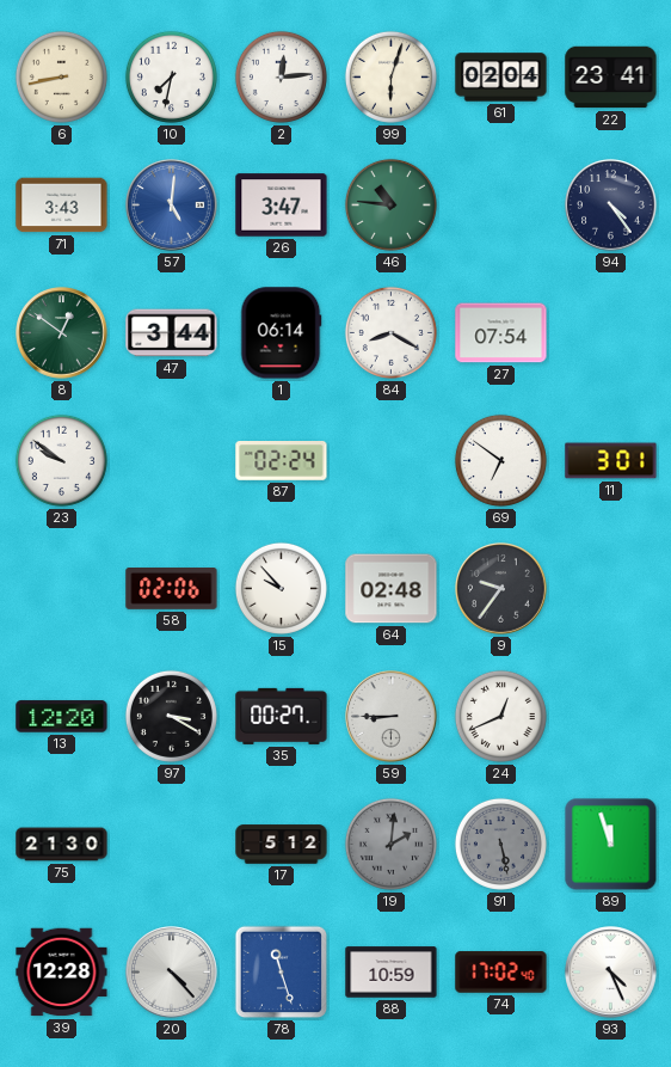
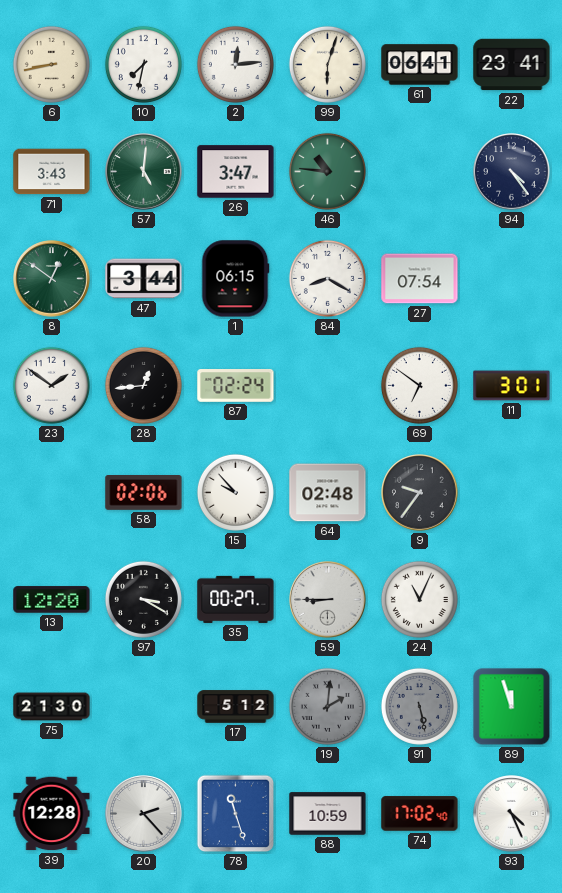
61: 02:04 -> 06:41
57 dial: blue -> green
1: 06:14 -> 06:15
23: 9:51 -> 1:51
28: none -> 12:44
24: 12:41 -> 11:04
20: 4:23 -> 2:23
